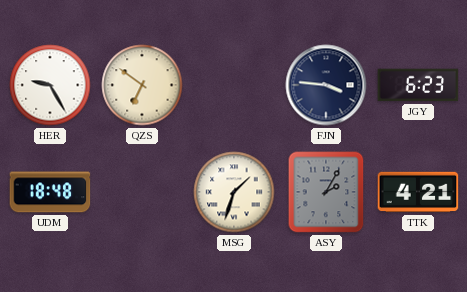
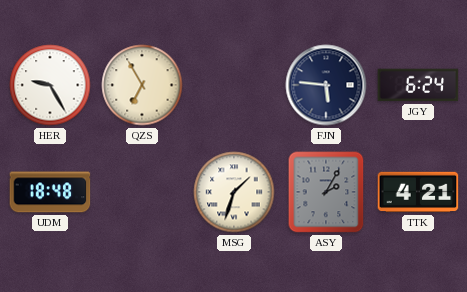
QZS: 6:51 -> 6:55
FJN: 3:46 -> 5:46
JGY: 6:23 -> 6:24
